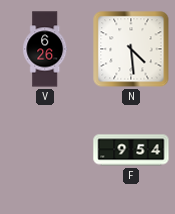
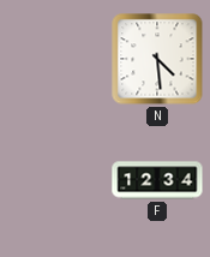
V: 6:26 -> none
F: 9:54 -> 12:34
